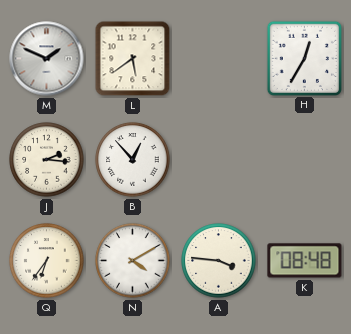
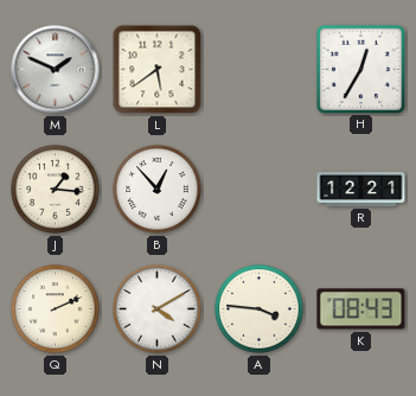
J: 2:16 -> 1:16
R: none -> 12:21
Q: 6:36 -> 2:11
K: 08:48 -> 08:43
